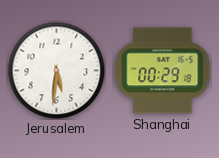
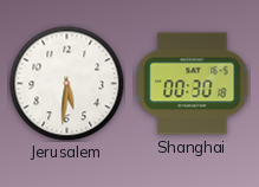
Shanghai: 00:29 -> 00:30
